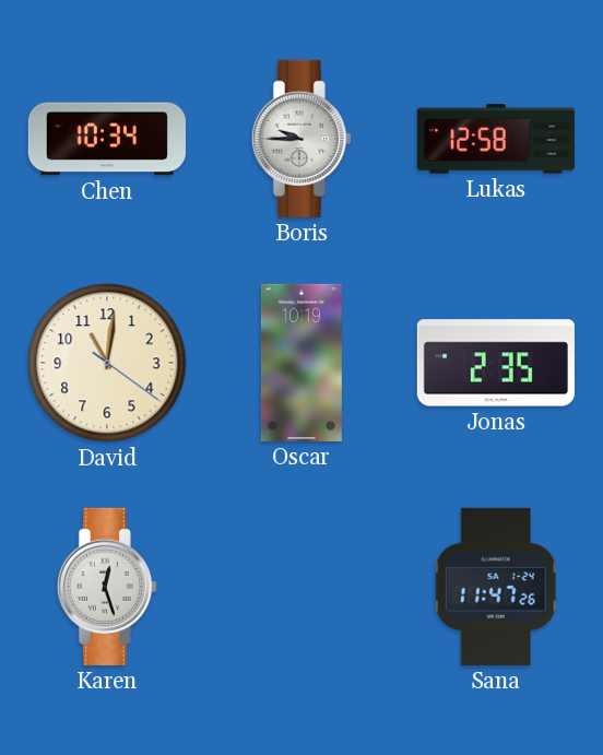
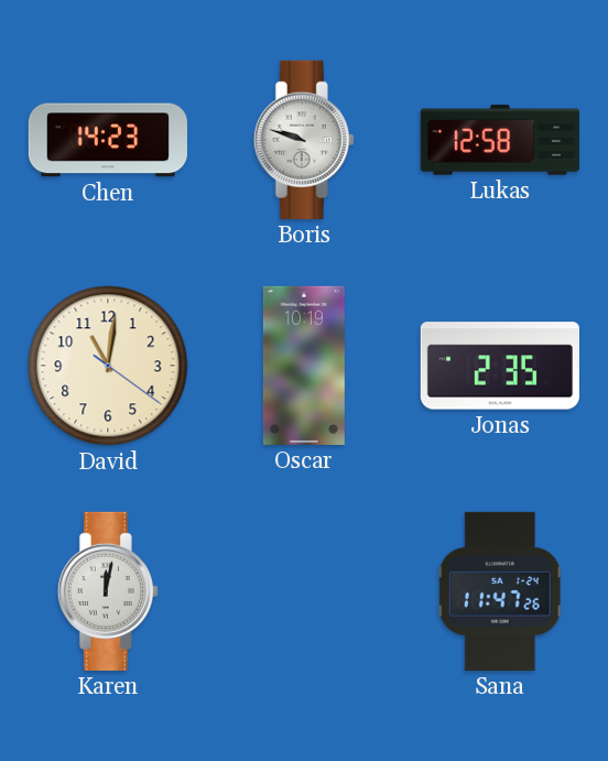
Chen: 10:34 -> 14:23
Boris: 9:45 -> 9:48
Karen: 12:27 -> 12:02
